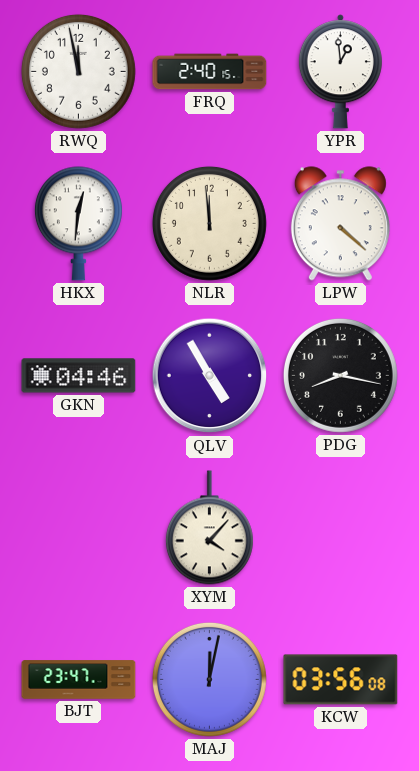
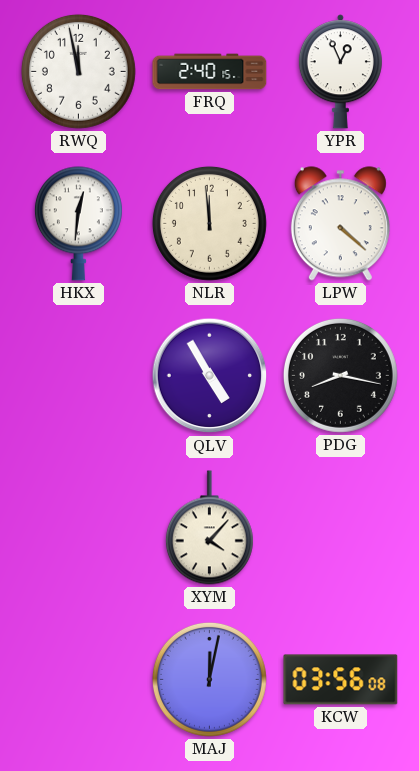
YPR: 12:59 -> 12:56
GKN: 04:46 -> none
BJT: 23:47 -> none
